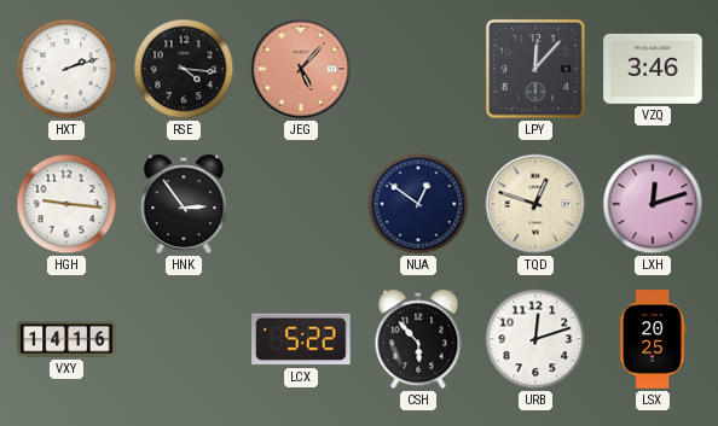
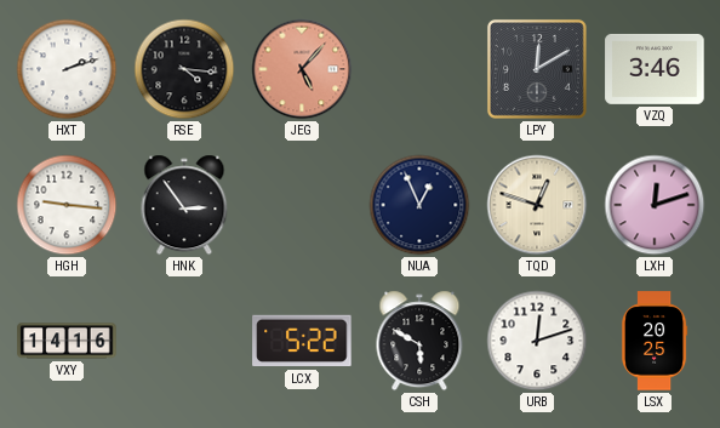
LPY: 12:07 -> 12:10
NUA: 12:51 -> 12:56
CSH: 5:53 -> 5:50
